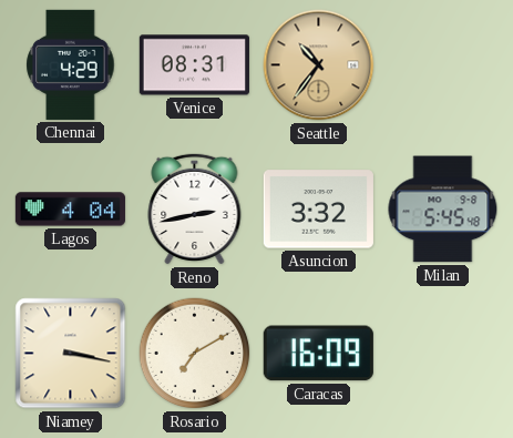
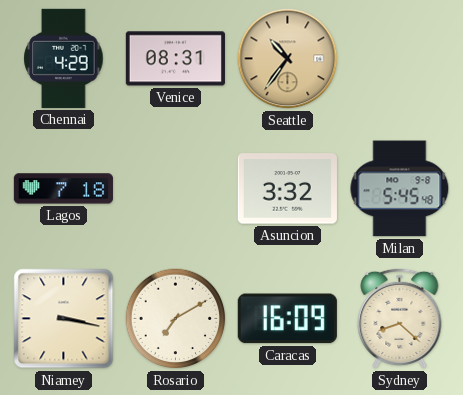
Lagos: 4:04 -> 7:18
Reno: 2:43 -> none
Sydney: none -> 8:22
